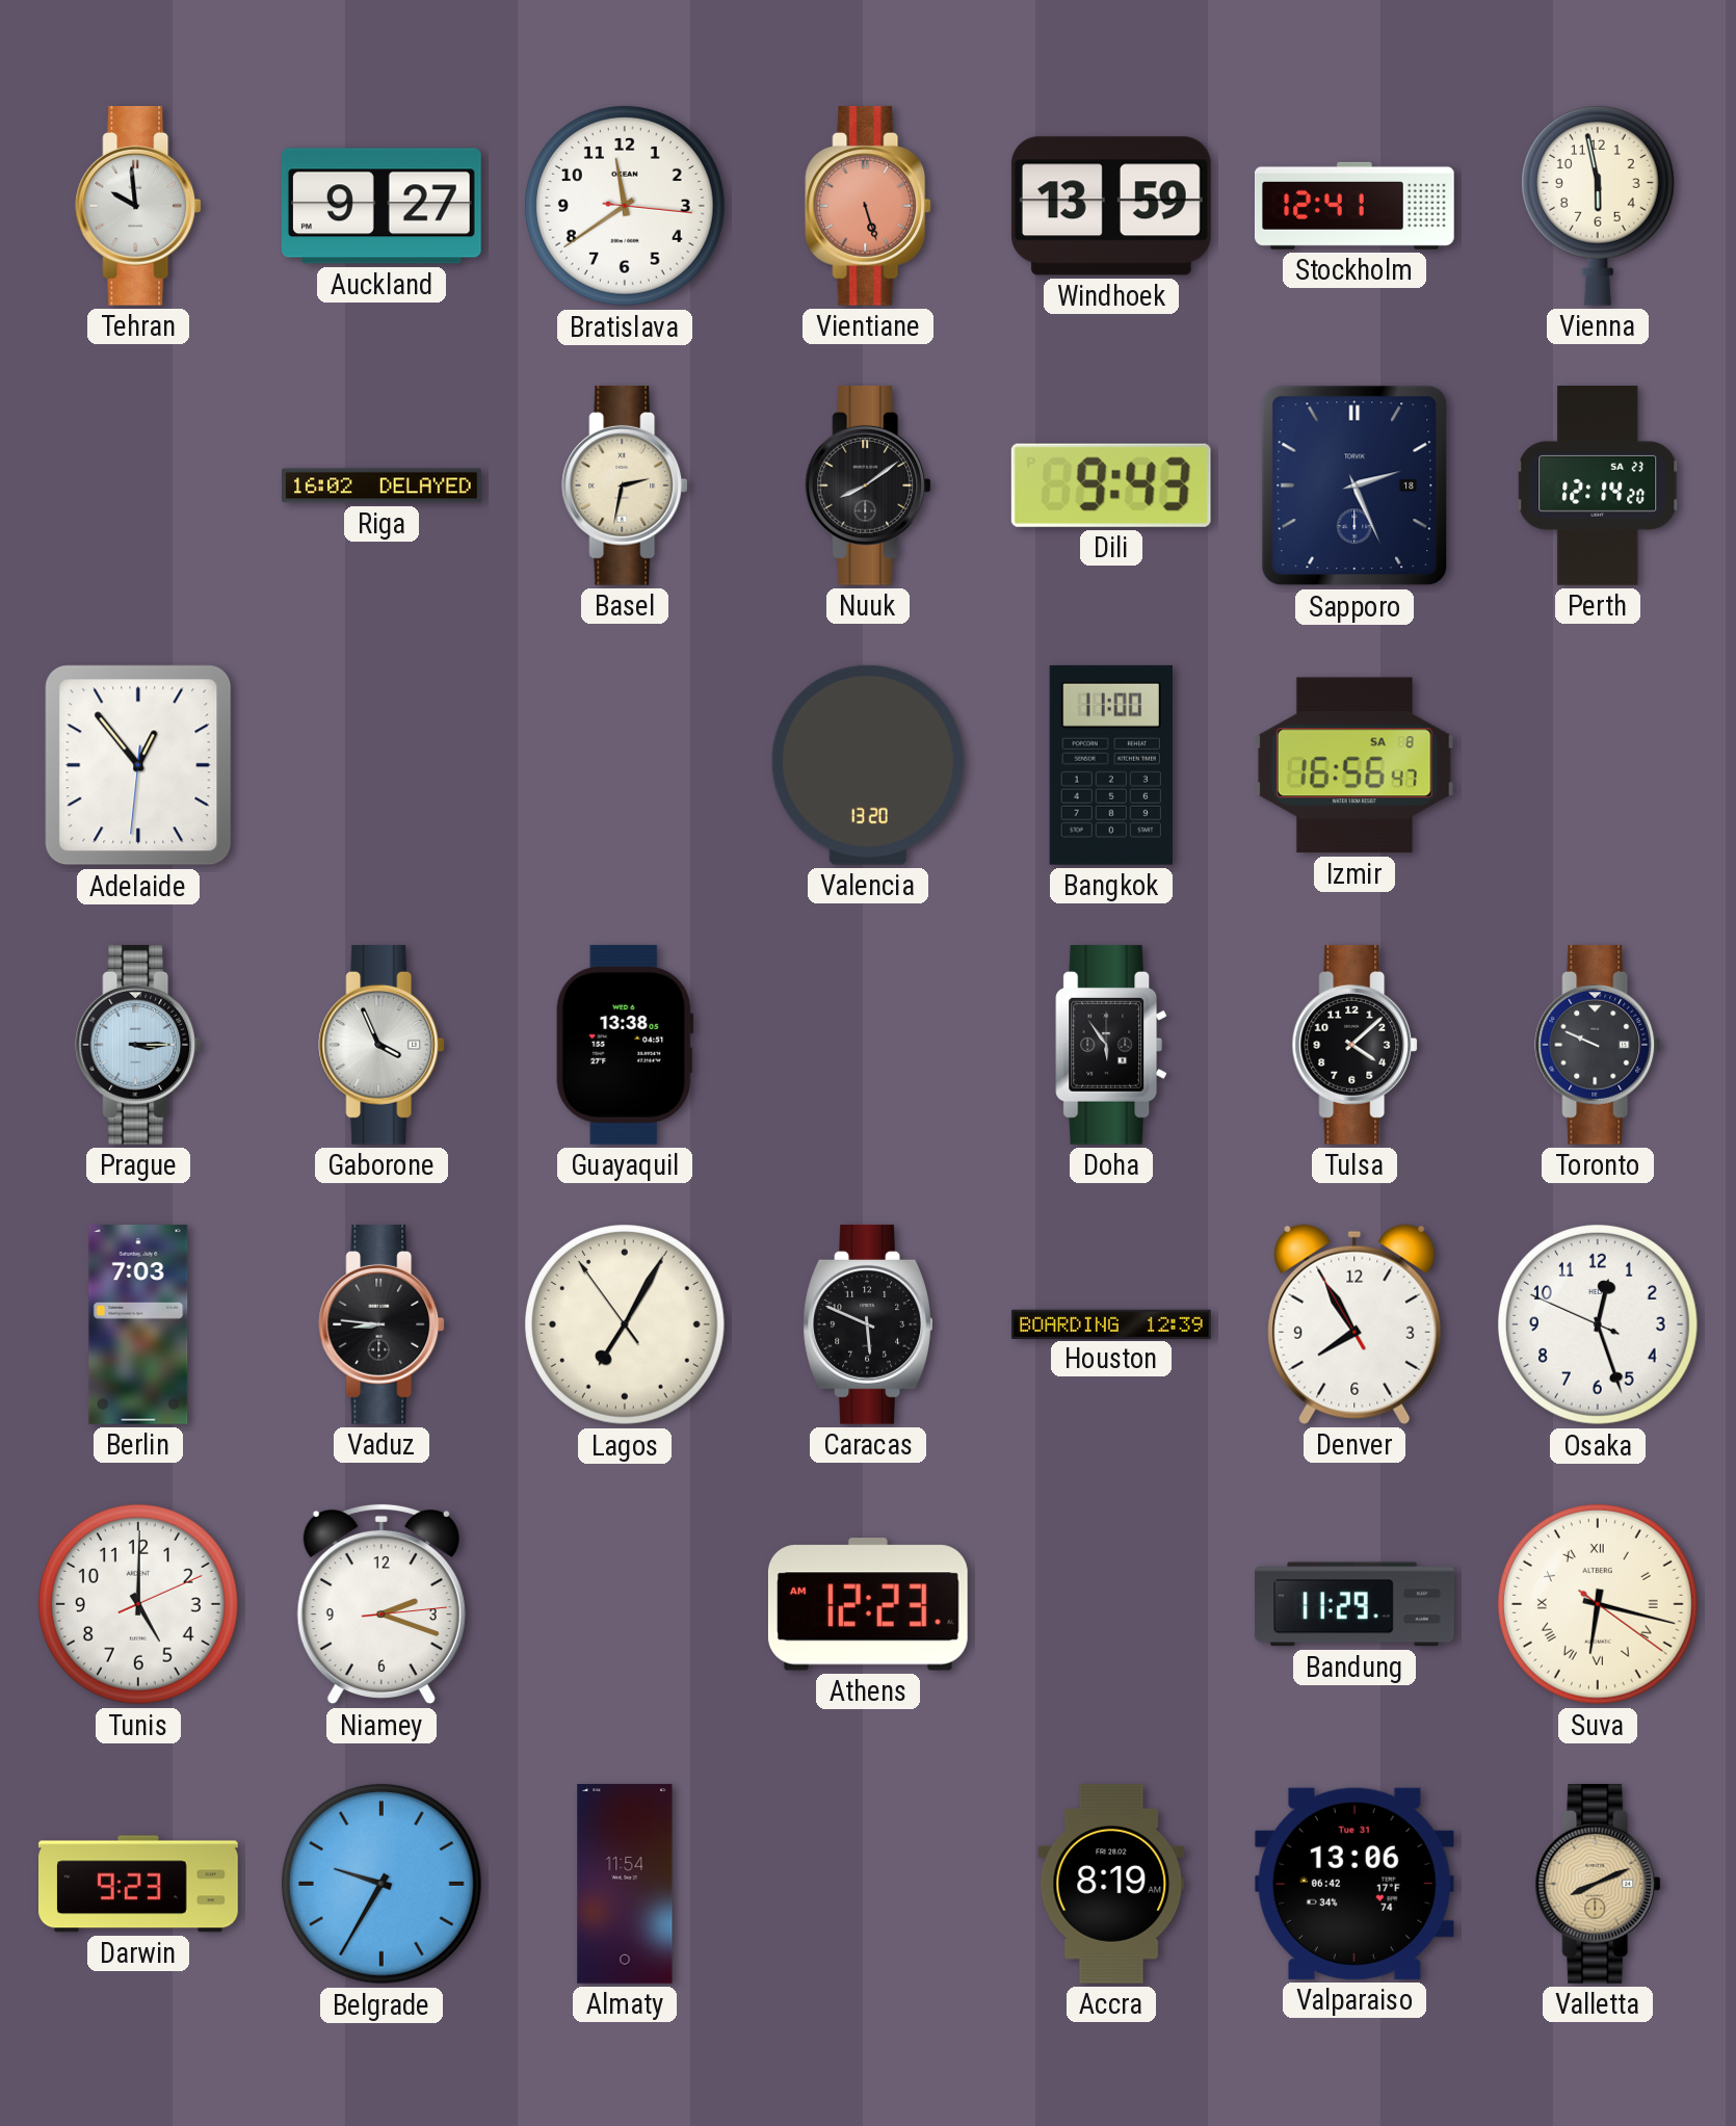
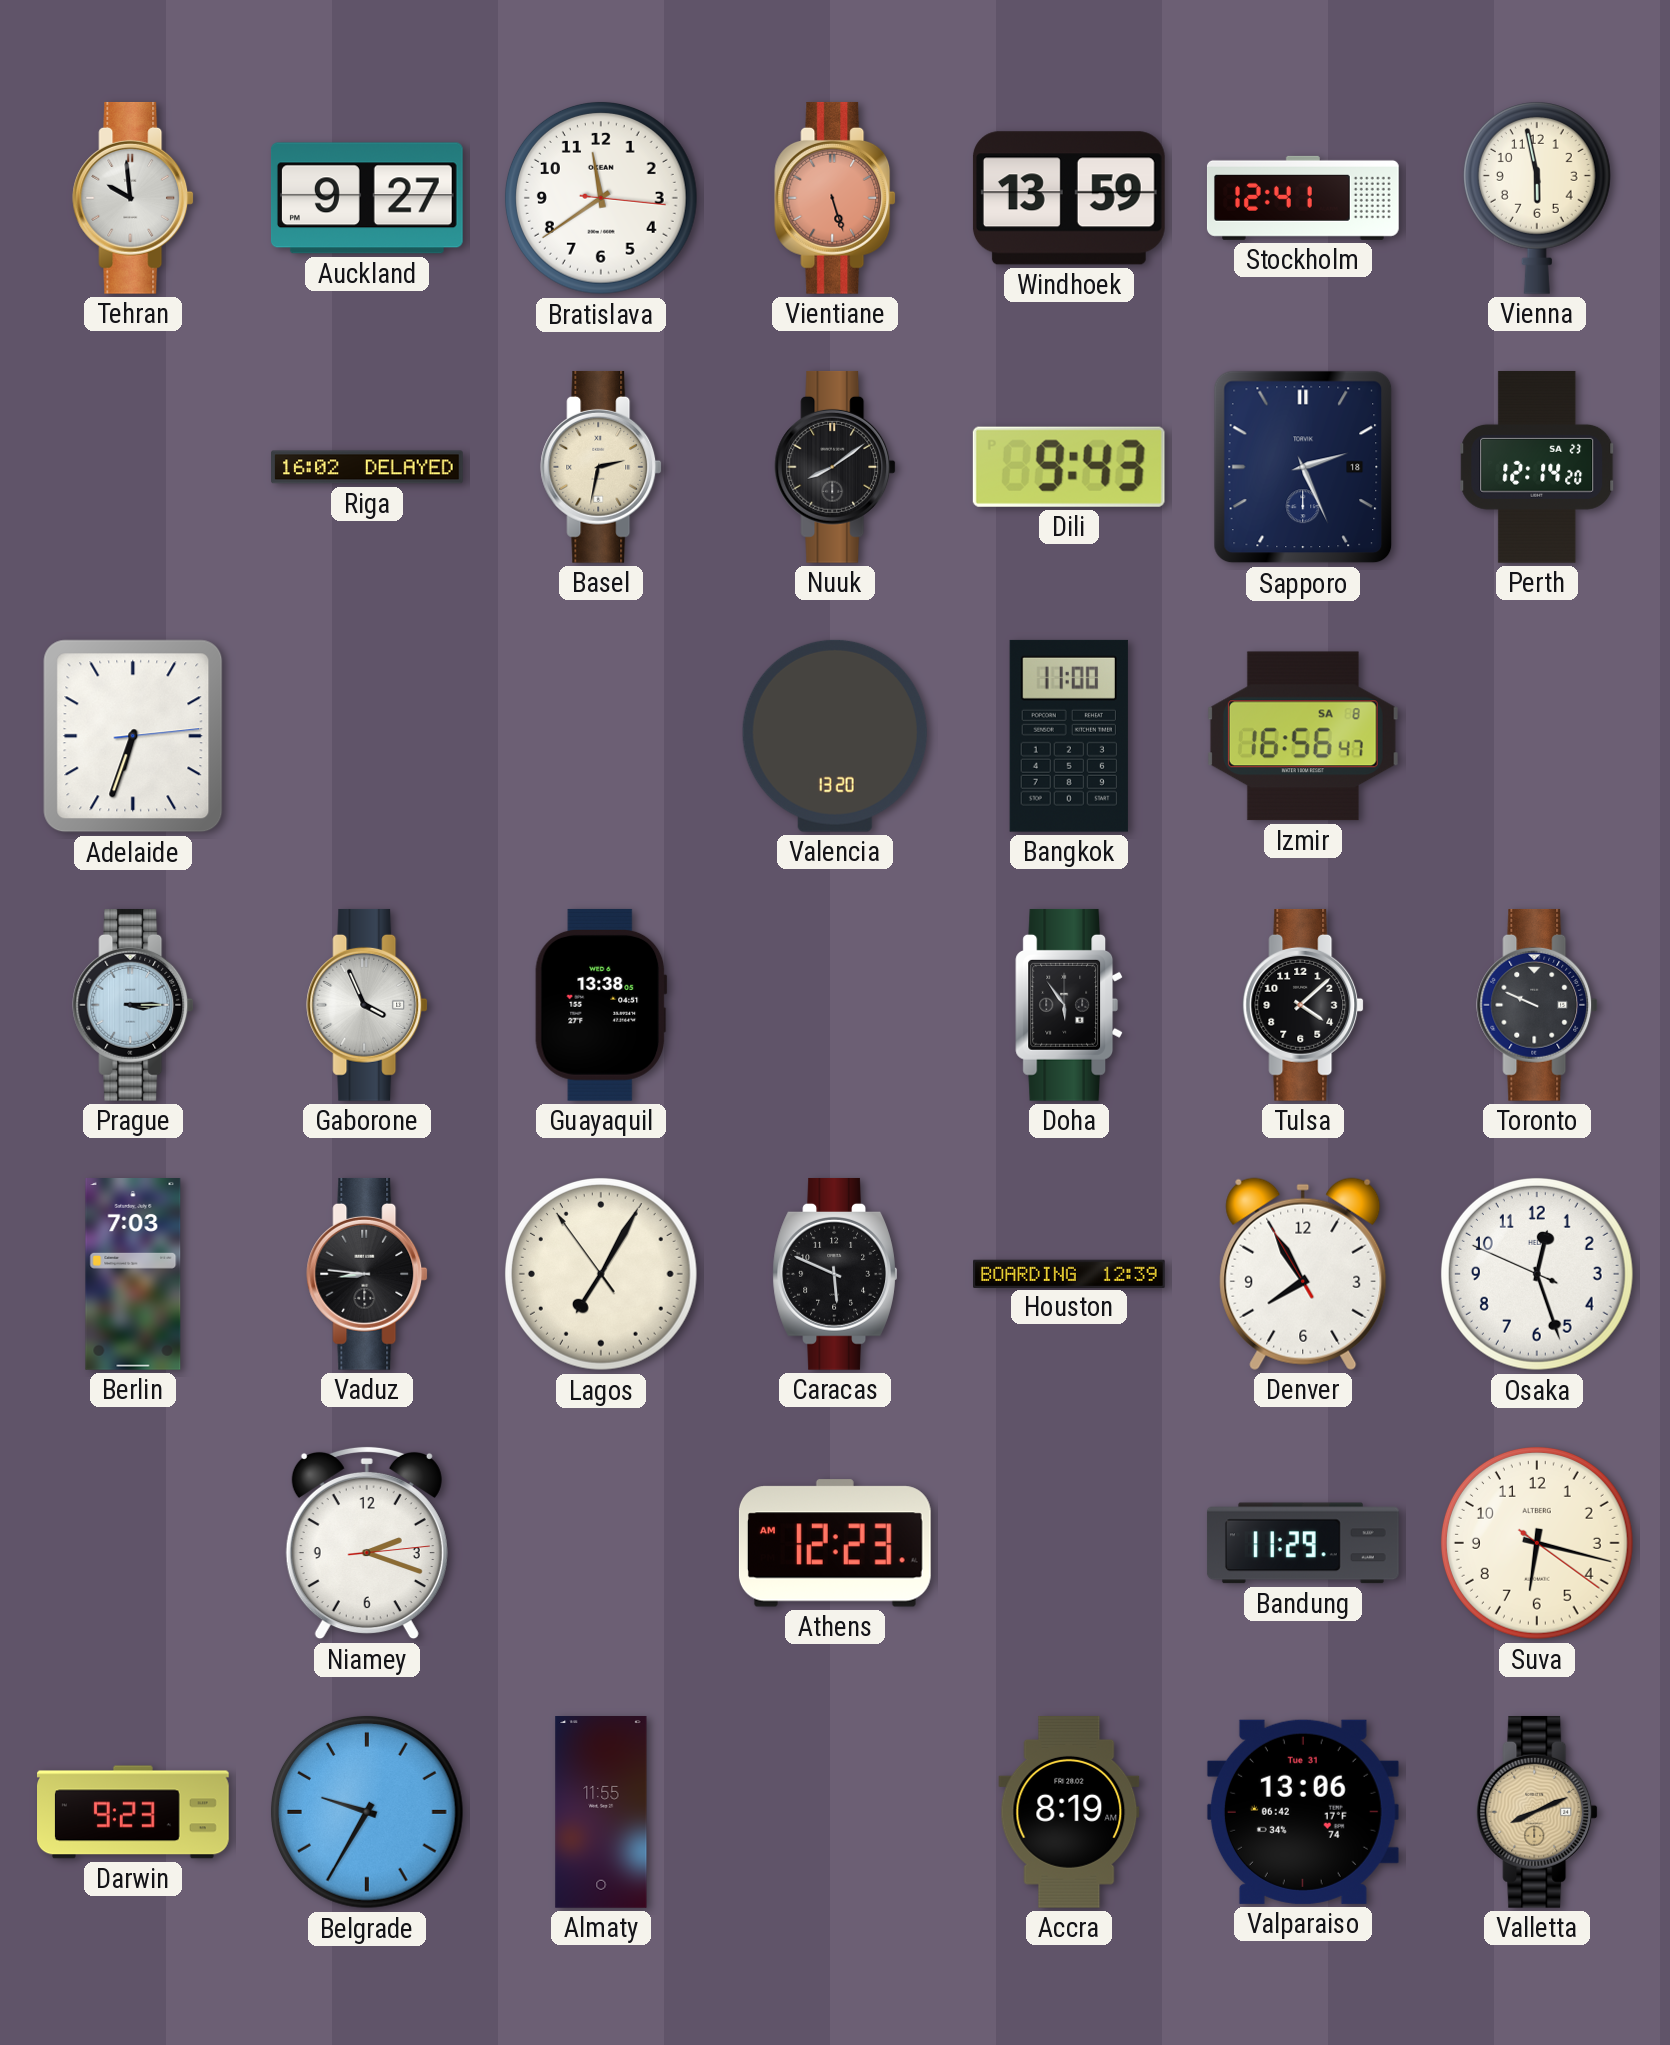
Adelaide: 12:53 -> 6:33
Tunis: 5:00 -> none
Suva numerals: Roman -> Arabic
Almaty: 11:54 -> 11:55
